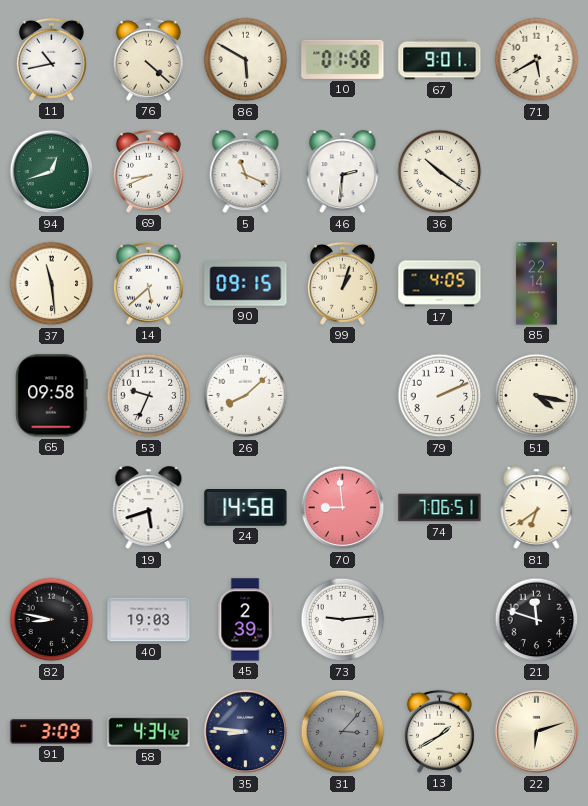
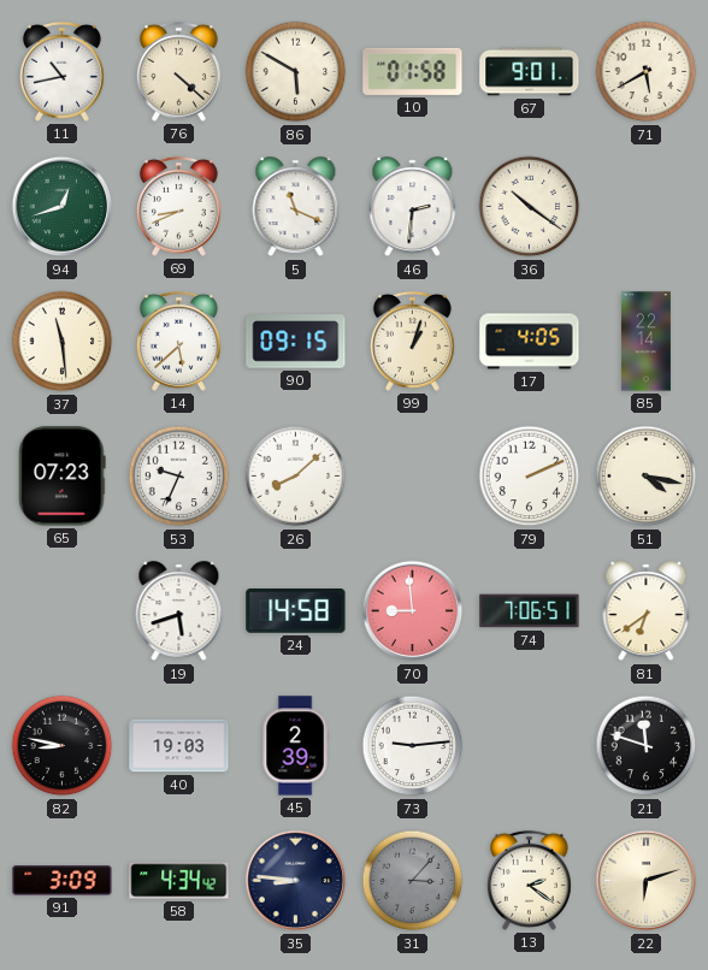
65: 09:58 -> 07:23
13: 1:40 -> 2:21
